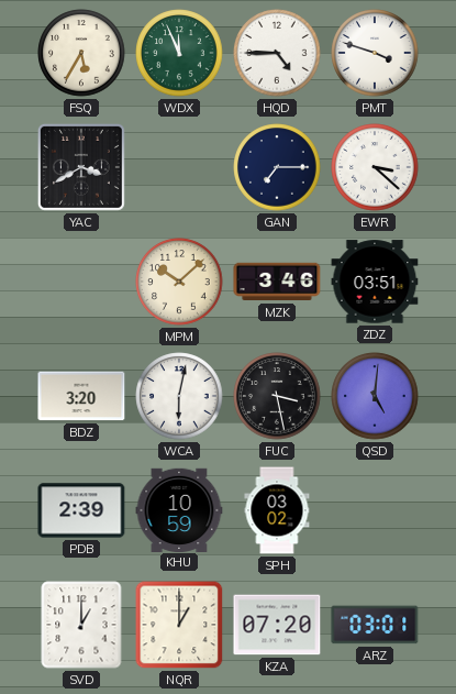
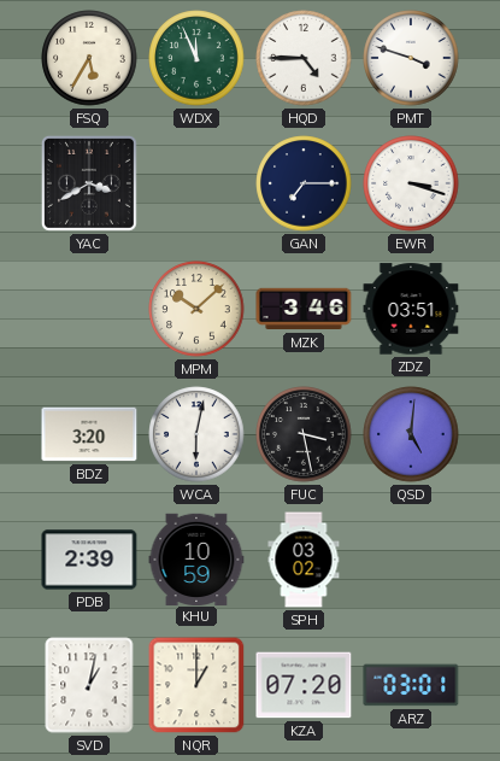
EWR: 3:22 -> 3:18
SVD: 1:00 -> 1:02
